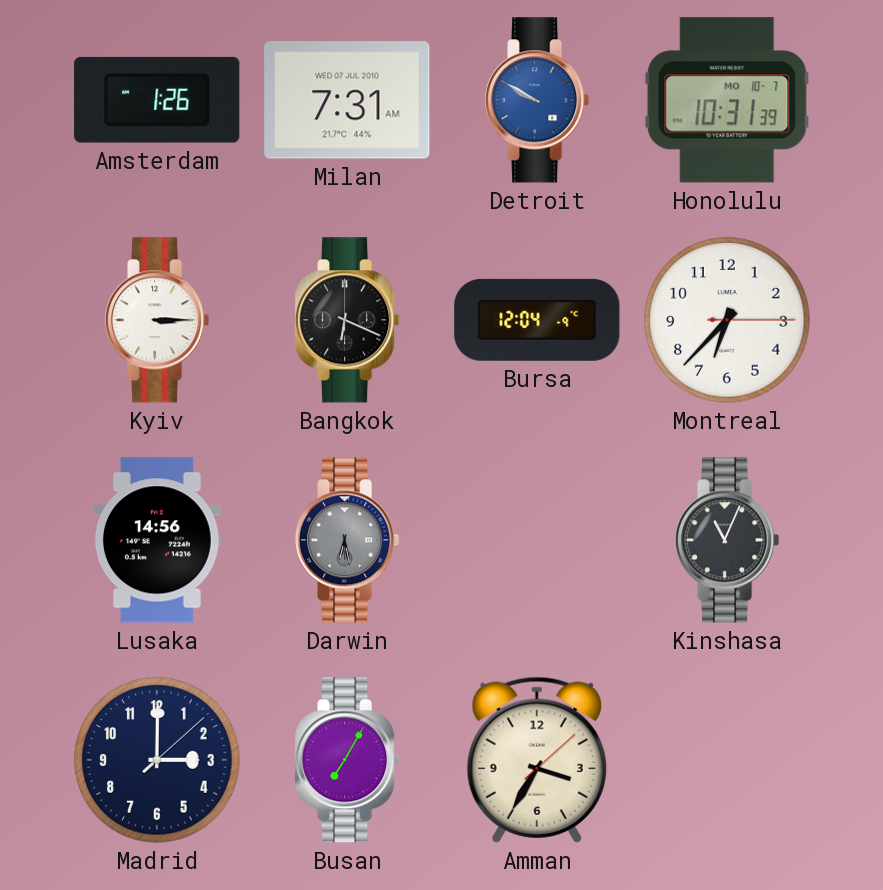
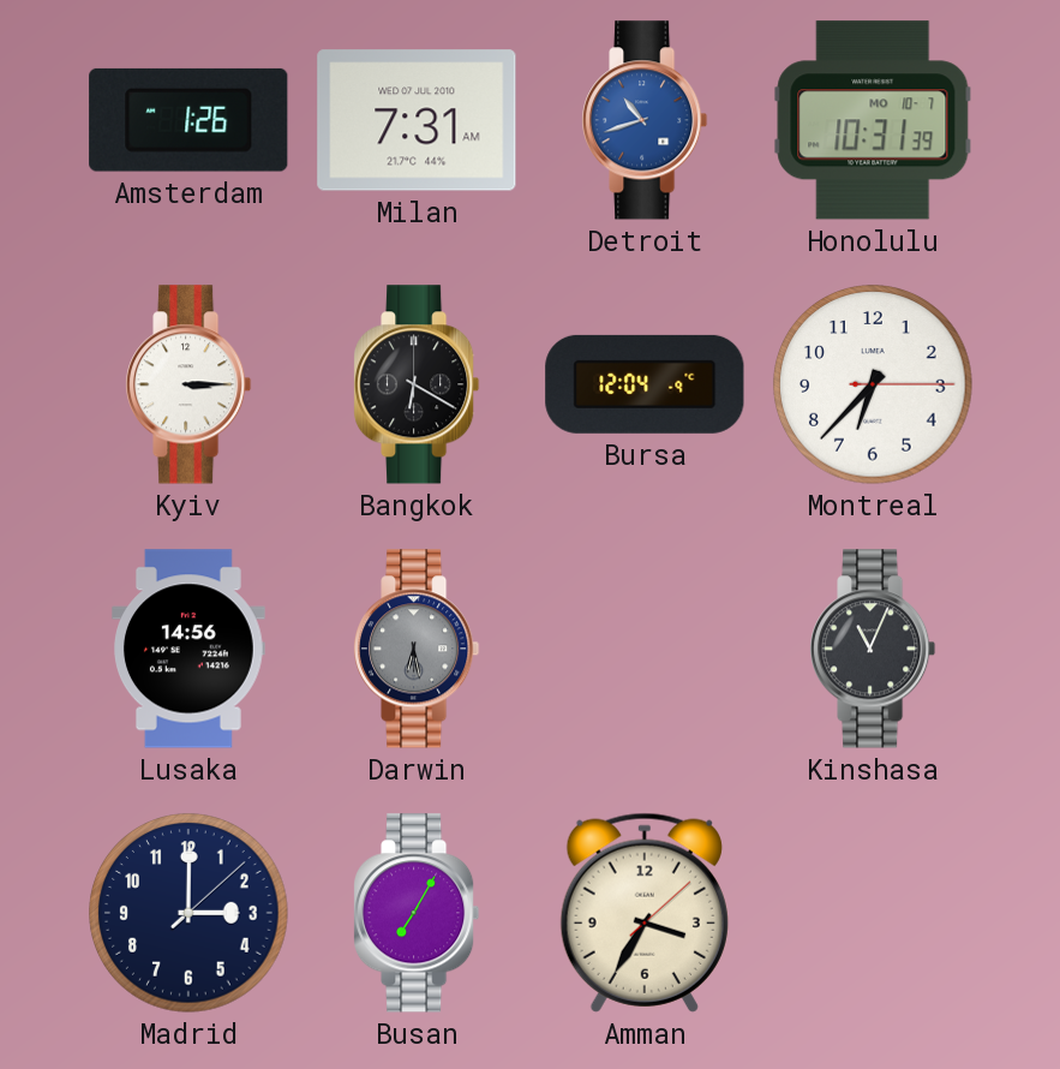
Detroit: 9:50 -> 10:42
Bangkok: 6:19 -> 6:20
